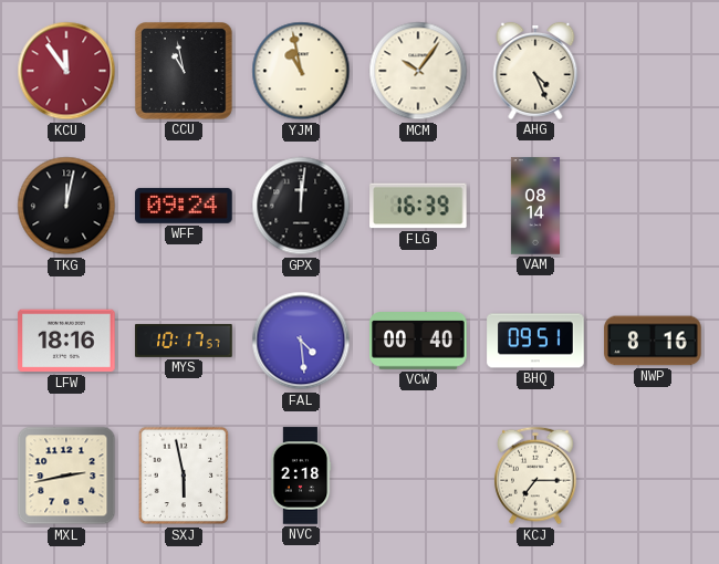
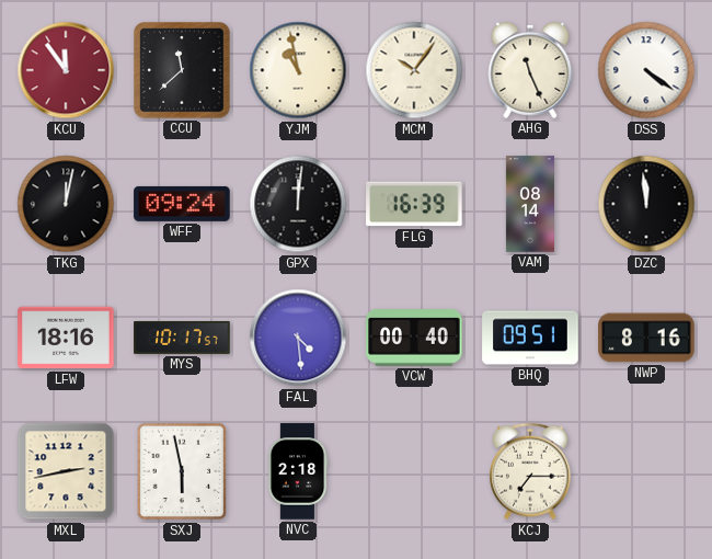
CCU: 10:58 -> 11:38
AHG: 4:26 -> 11:26
DSS: none -> 4:21
DZC: none -> 11:59
